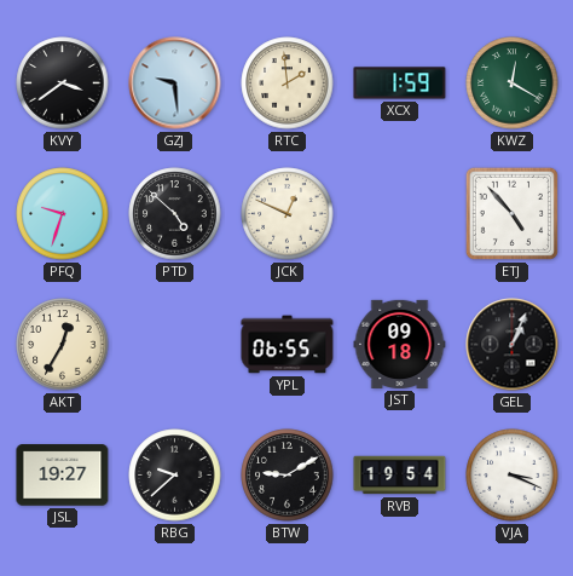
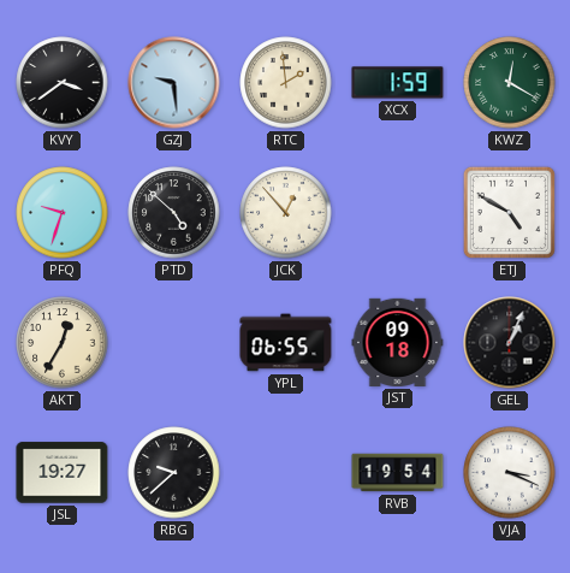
JCK: 12:49 -> 12:53
ETJ: 4:53 -> 4:50
BTW: 9:10 -> none
